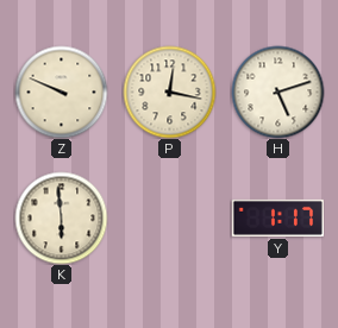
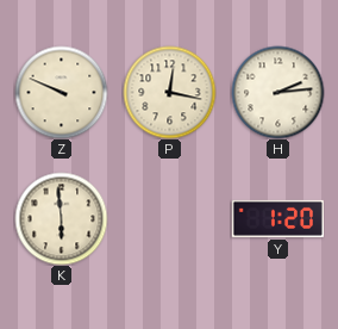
H: 5:12 -> 2:14
Y: 1:17 -> 1:20
